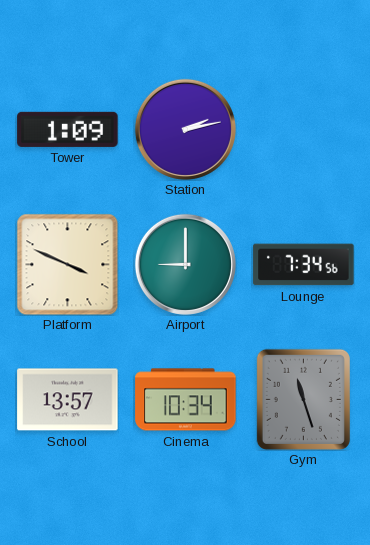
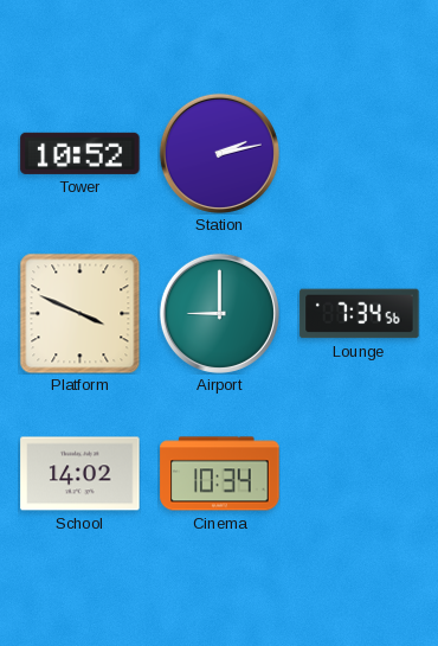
Tower: 1:09 -> 10:52
School: 13:57 -> 14:02
Gym: 11:27 -> none
